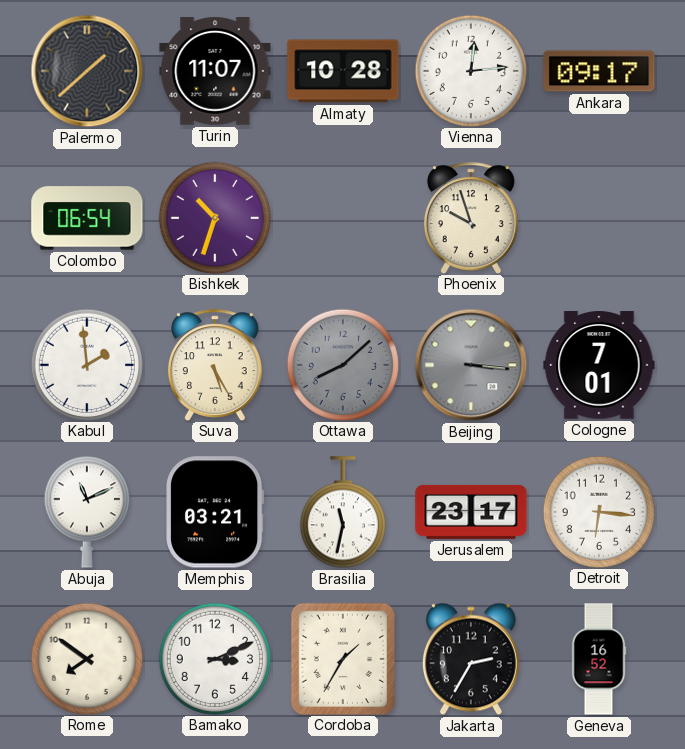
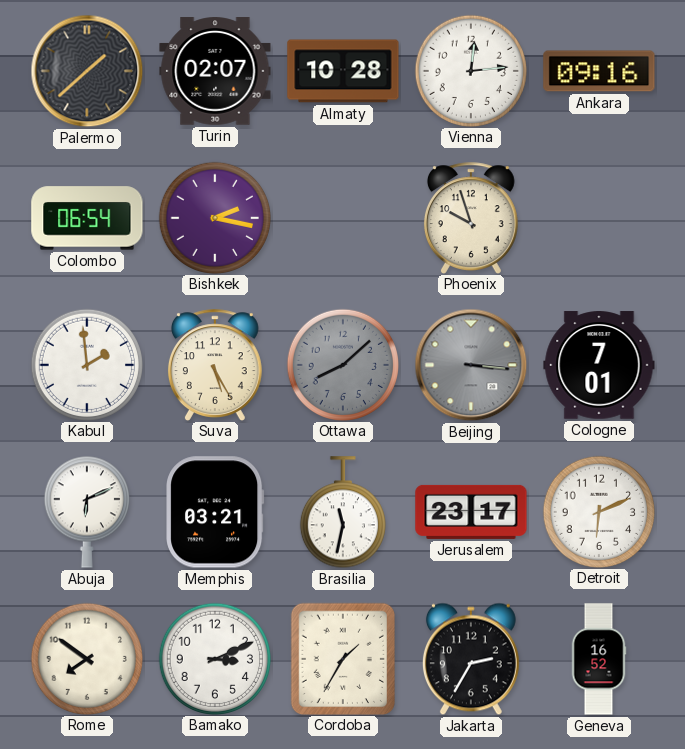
Turin: 11:07 -> 02:07
Ankara: 09:17 -> 09:16
Bishkek: 10:33 -> 2:17
Abuja: 11:11 -> 6:11
Detroit: 6:16 -> 6:11
